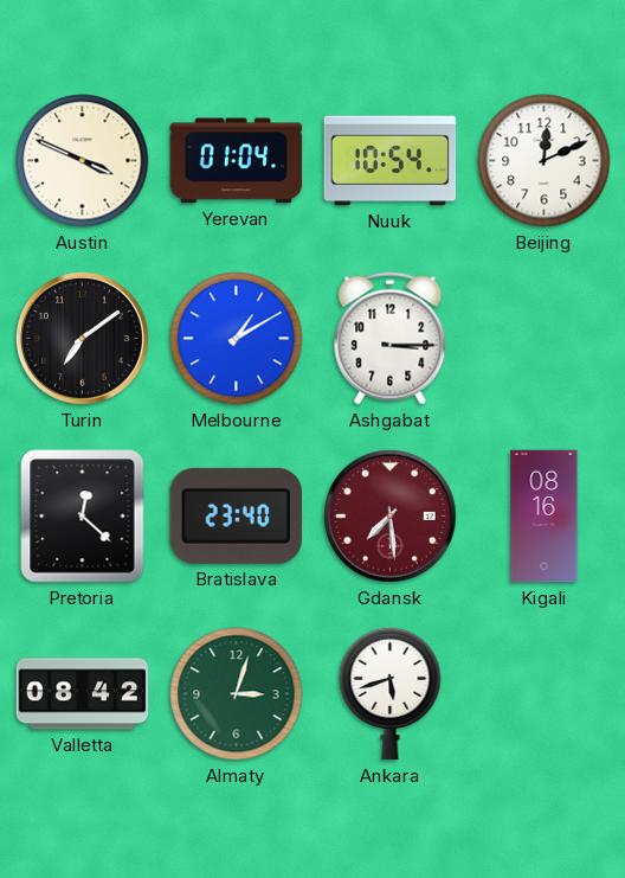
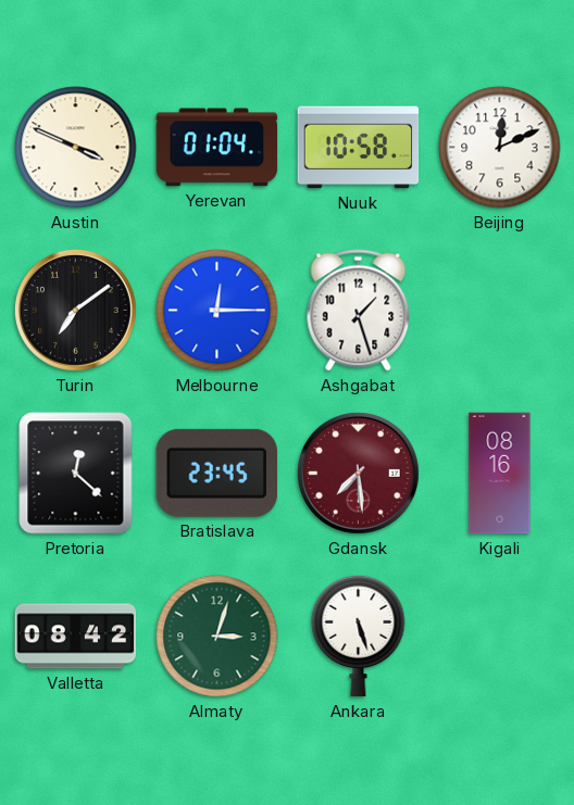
Nuuk: 10:54 -> 10:58
Melbourne: 1:10 -> 12:15
Ashgabat: 3:15 -> 1:27
Bratislava: 23:40 -> 23:45
Ankara: 5:42 -> 5:27
